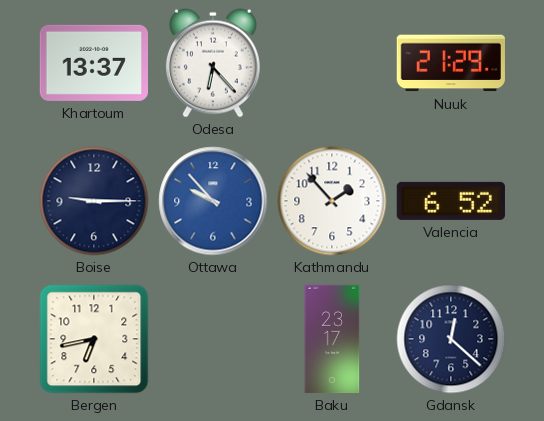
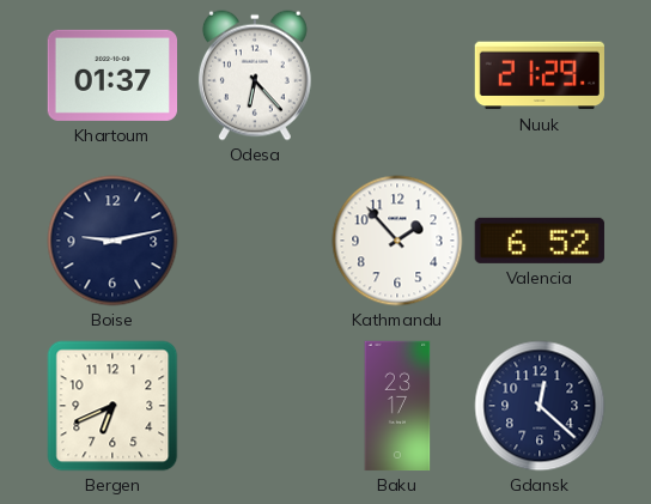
Khartoum: 13:37 -> 01:37
Boise: 9:15 -> 9:13
Ottawa: 9:53 -> none
Bergen: 6:43 -> 6:41
